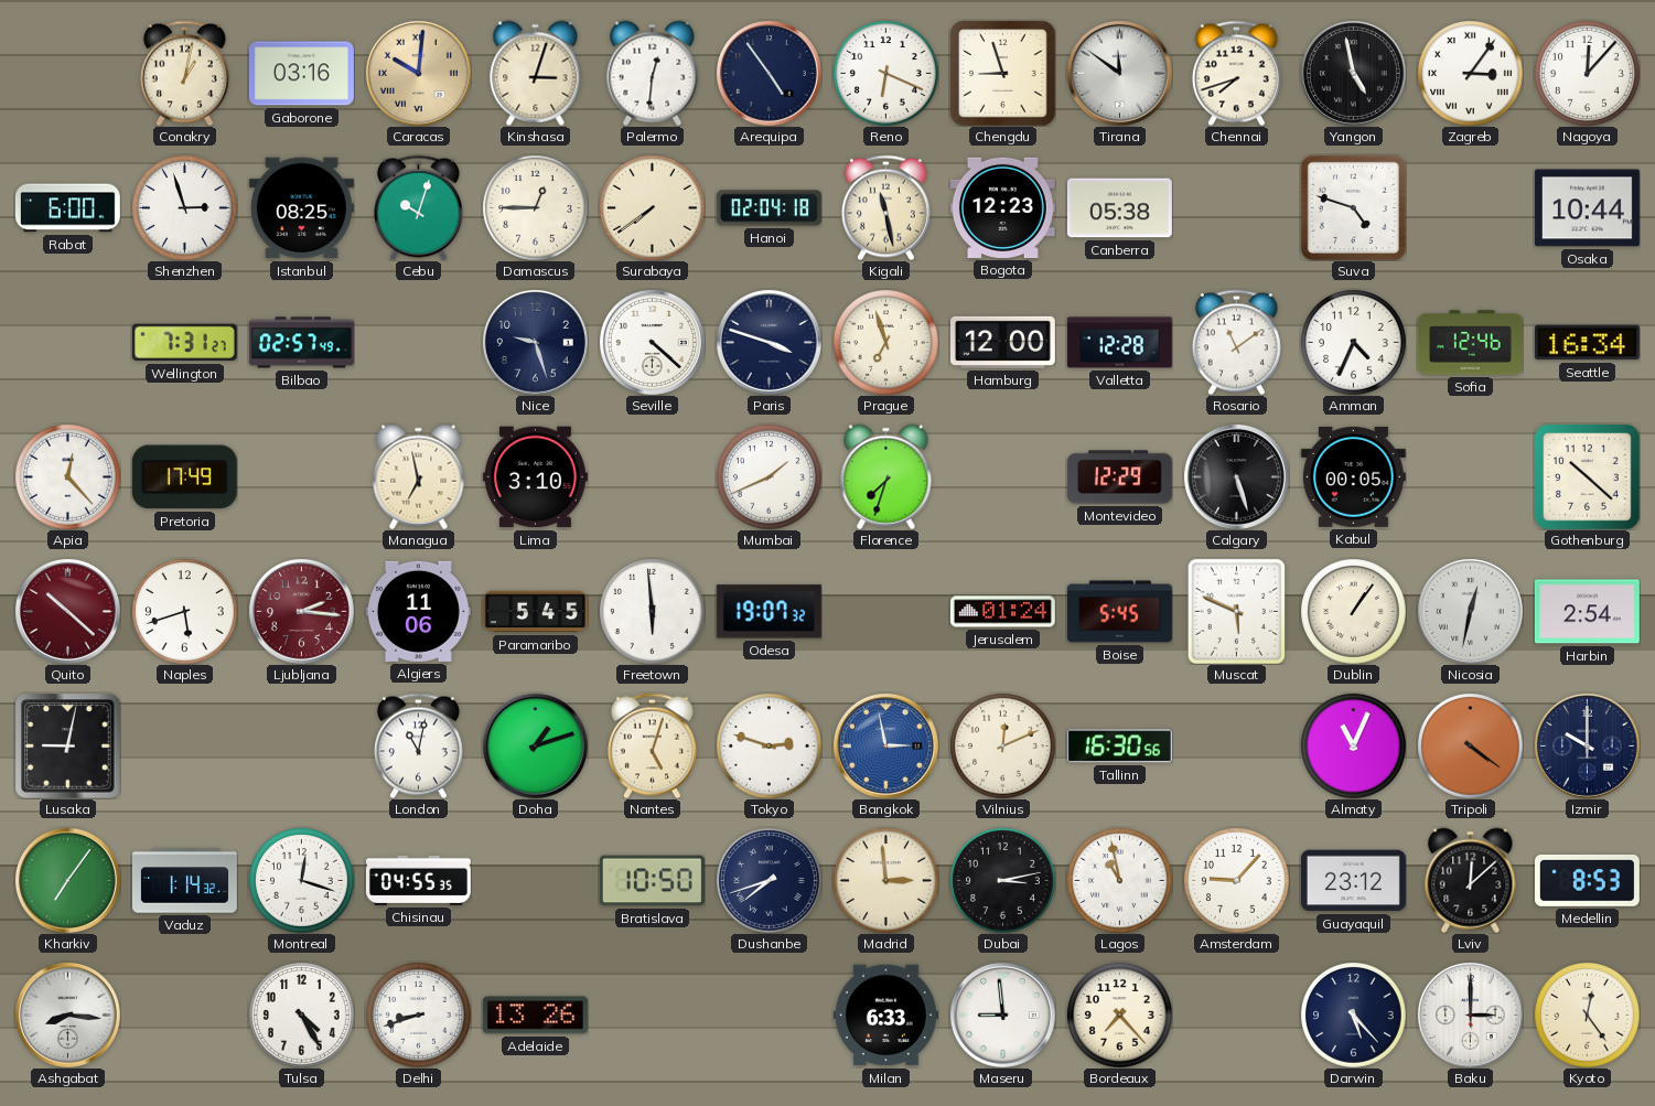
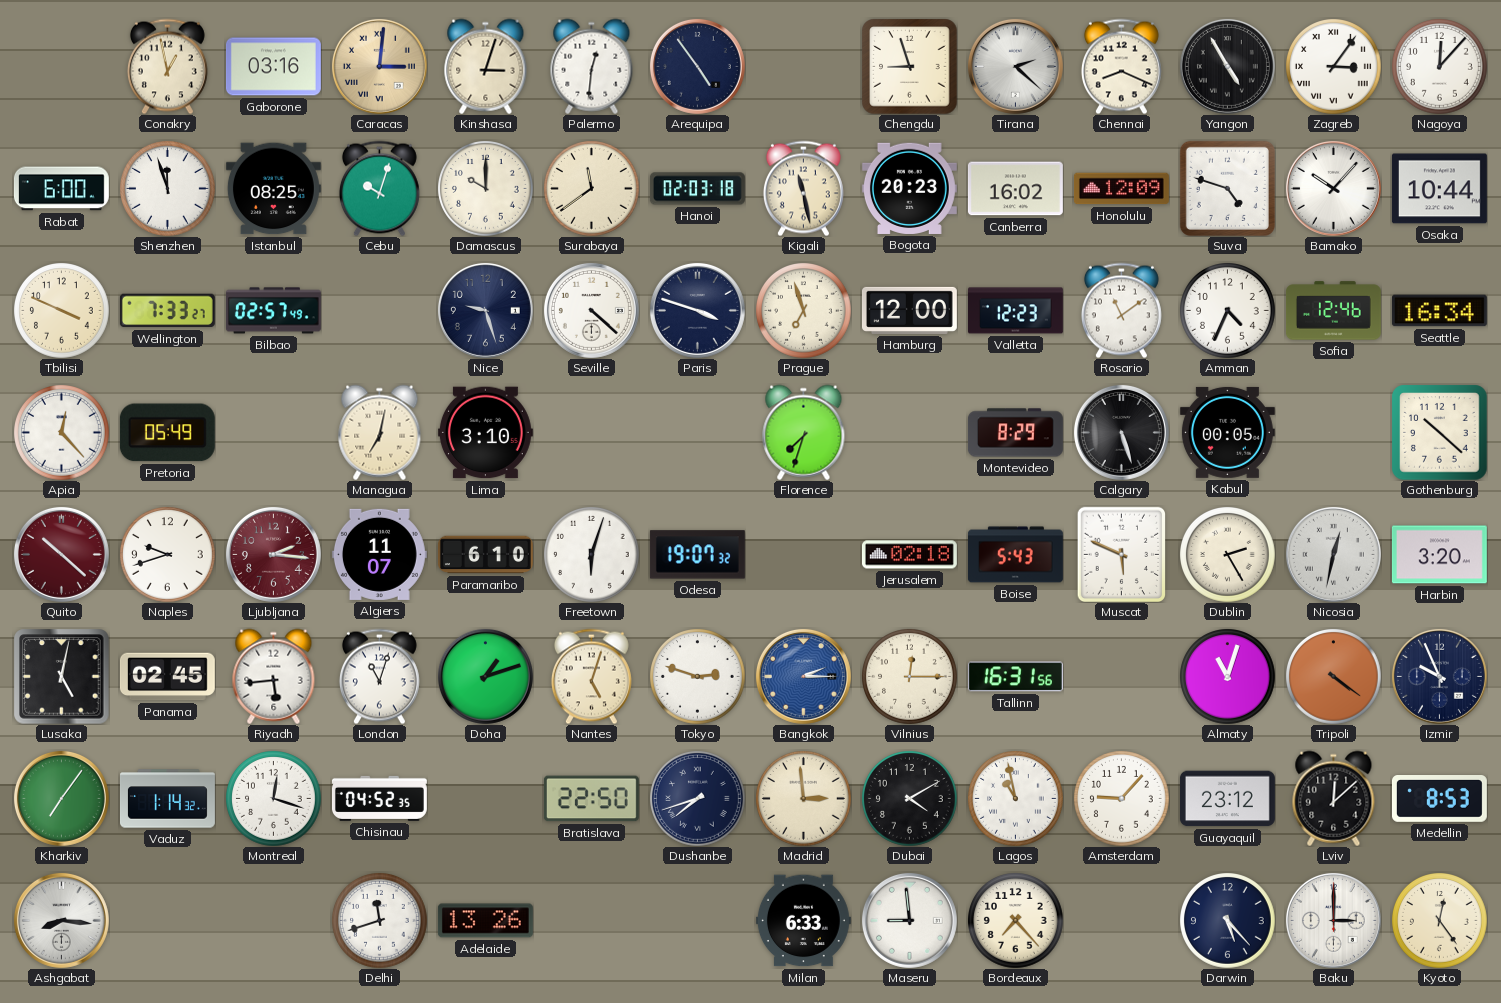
Conakry: 1:02 -> 12:58
Caracas: 10:01 -> 3:01
Reno: 6:19 -> none
Tirana: 11:51 -> 2:22
Chennai: 7:42 -> 8:19
Yangon: 4:58 -> 4:55
Shenzhen: 2:57 -> 11:57
Damascus: 12:45 -> 10:00
Surabaya: 7:39 -> 11:39
Hanoi: 02:04 -> 02:03
Bogota: 12:23 -> 20:23
Canberra: 05:38 -> 16:02
Honolulu: none -> 12:09
Bamako: none -> 10:07
Tbilisi: none -> 3:49
Wellington: 7:31 -> 7:33
Valletta: 12:28 -> 12:23
Pretoria: 17:49 -> 05:49
Managua: 6:58 -> 7:02
Mumbai: 1:41 -> none
Montevideo: 12:29 -> 8:29
Naples: 5:42 -> 9:42
Algiers: 11:06 -> 11:07
Paramaribo: 5:45 -> 6:10
Freetown: 5:59 -> 6:03
Jerusalem: 01:24 -> 02:18
Boise: 5:45 -> 5:43
Dublin: 1:06 -> 2:25
Harbin: 2:54 -> 3:20
Lusaka: 9:02 -> 5:02
Panama: none -> 02:45
Riyadh: none -> 5:44
London: 11:02 -> 11:03
Bangkok: 2:58 -> 2:15
Vilnius: 12:11 -> 12:15
Tallinn: 16:30 -> 16:31
Almaty: 11:04 -> 11:03
Izmir: 10:00 -> 9:56
Chisinau: 04:55 -> 04:52
Bratislava: 10:50 -> 22:50
Dubai: 3:13 -> 4:10
Tulsa: 4:25 -> none
Delhi: 8:42 -> 11:42
